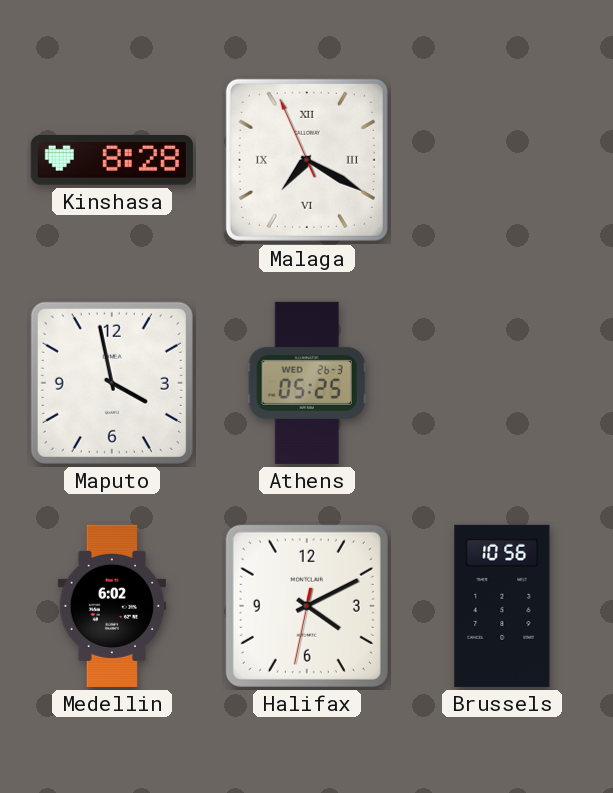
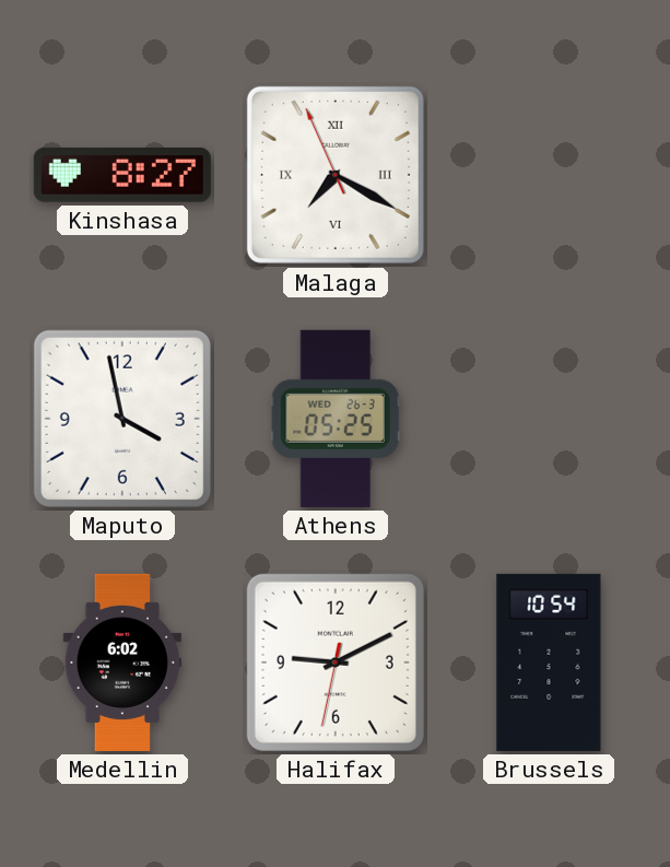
Kinshasa: 8:28 -> 8:27
Halifax: 4:10 -> 9:10
Brussels: 10:56 -> 10:54
